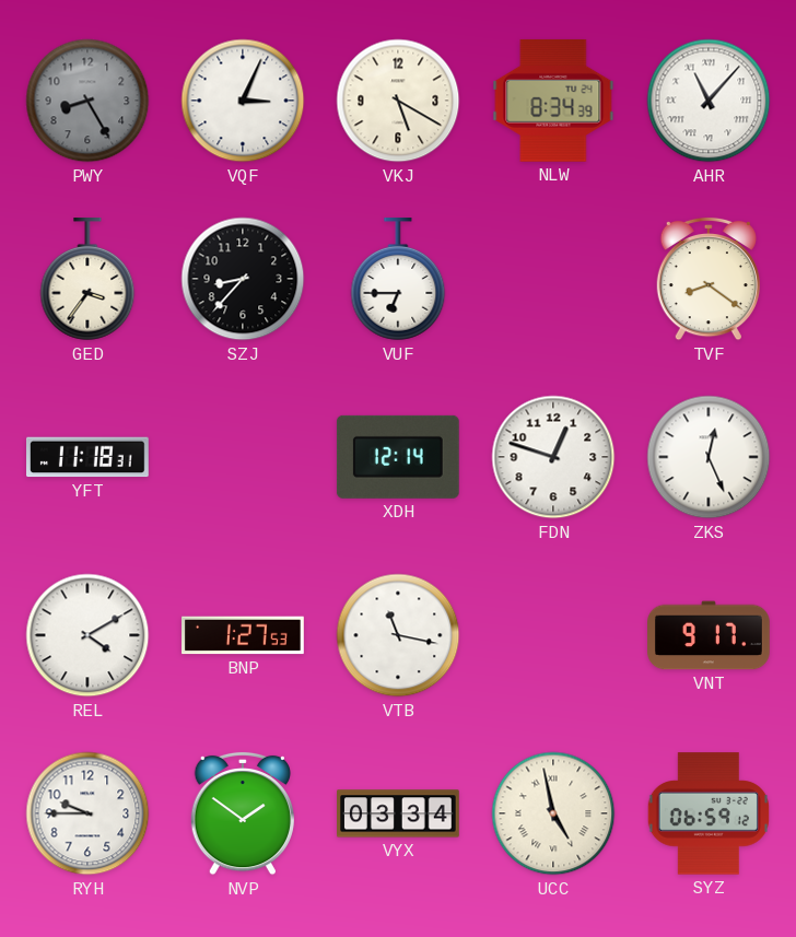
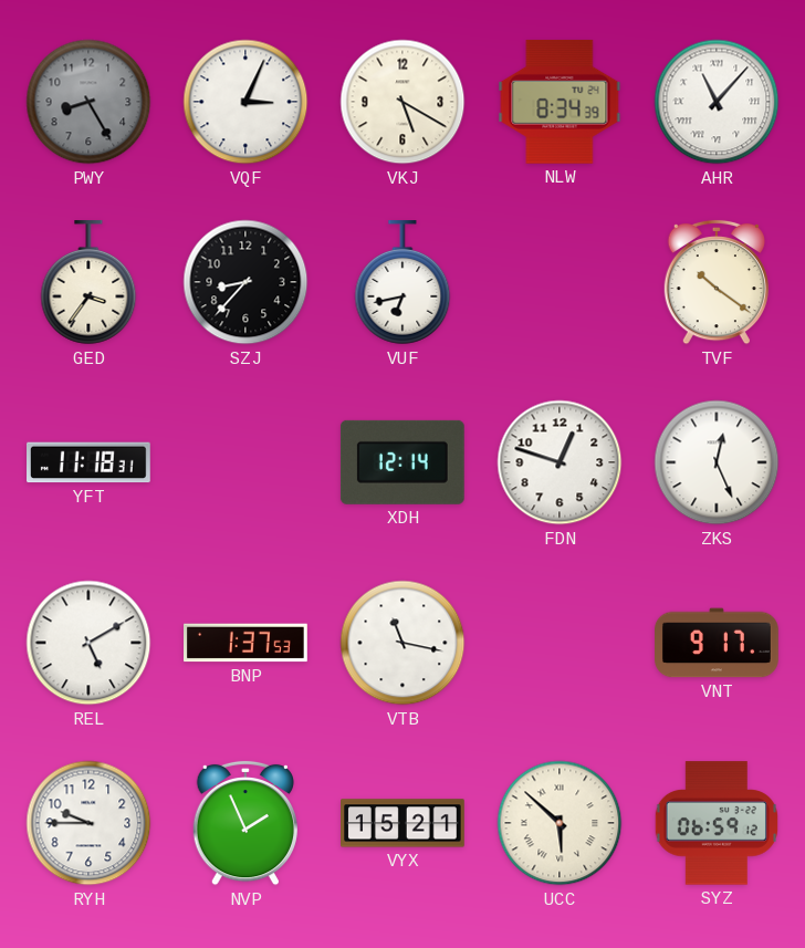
VUF: 6:45 -> 6:43
TVF: 8:21 -> 10:21
REL: 4:10 -> 5:10
BNP: 1:27 -> 1:37
NVP: 1:51 -> 1:56
VYX: 03:34 -> 15:21
UCC: 4:58 -> 5:52
